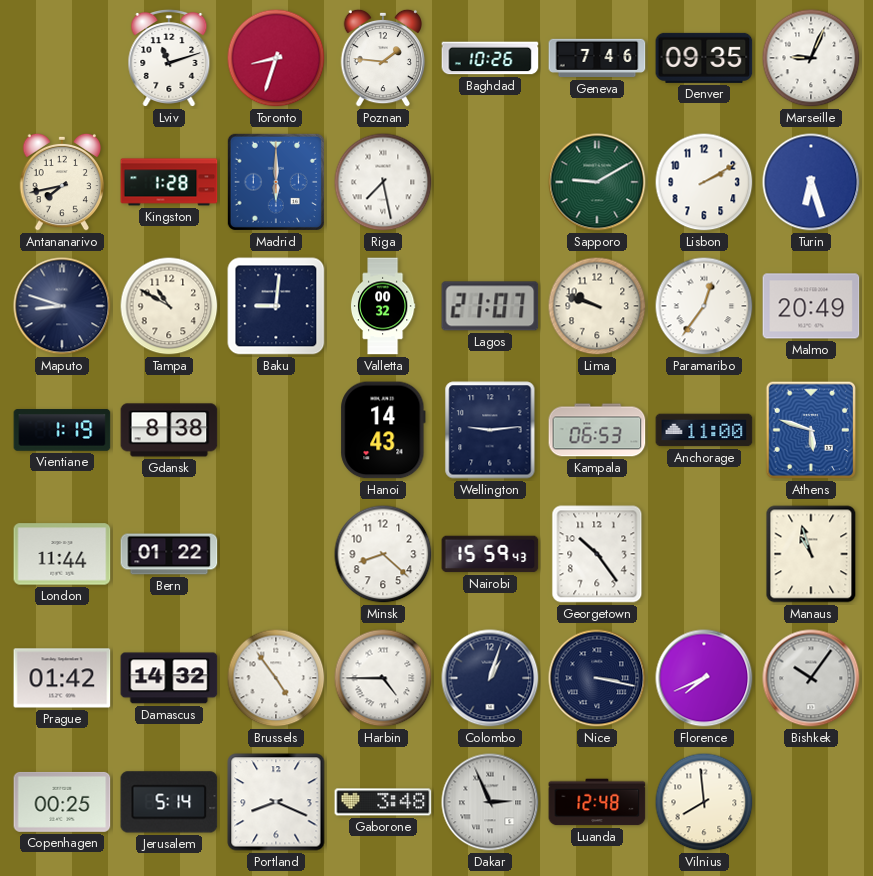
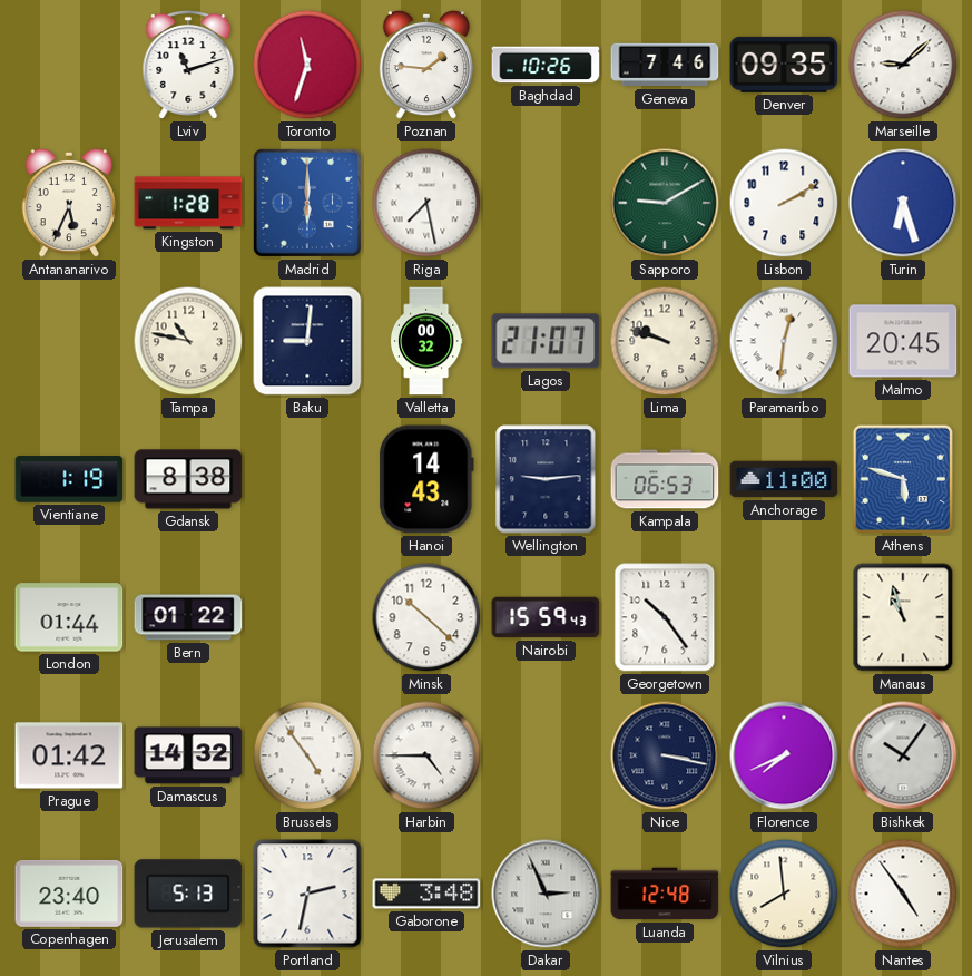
Toronto: 8:33 -> 11:33
Marseille: 9:04 -> 9:08
Antananarivo: 7:43 -> 5:34
Maputo: 8:48 -> none
Tampa: 10:50 -> 10:47
Paramaribo: 12:36 -> 12:31
Malmo: 20:49 -> 20:45
London: 11:44 -> 01:44
Minsk: 8:22 -> 10:22
Colombo: 1:03 -> none
Copenhagen: 00:25 -> 23:40
Jerusalem: 5:14 -> 5:13
Portland: 8:19 -> 2:32
Nantes: none -> 4:54
